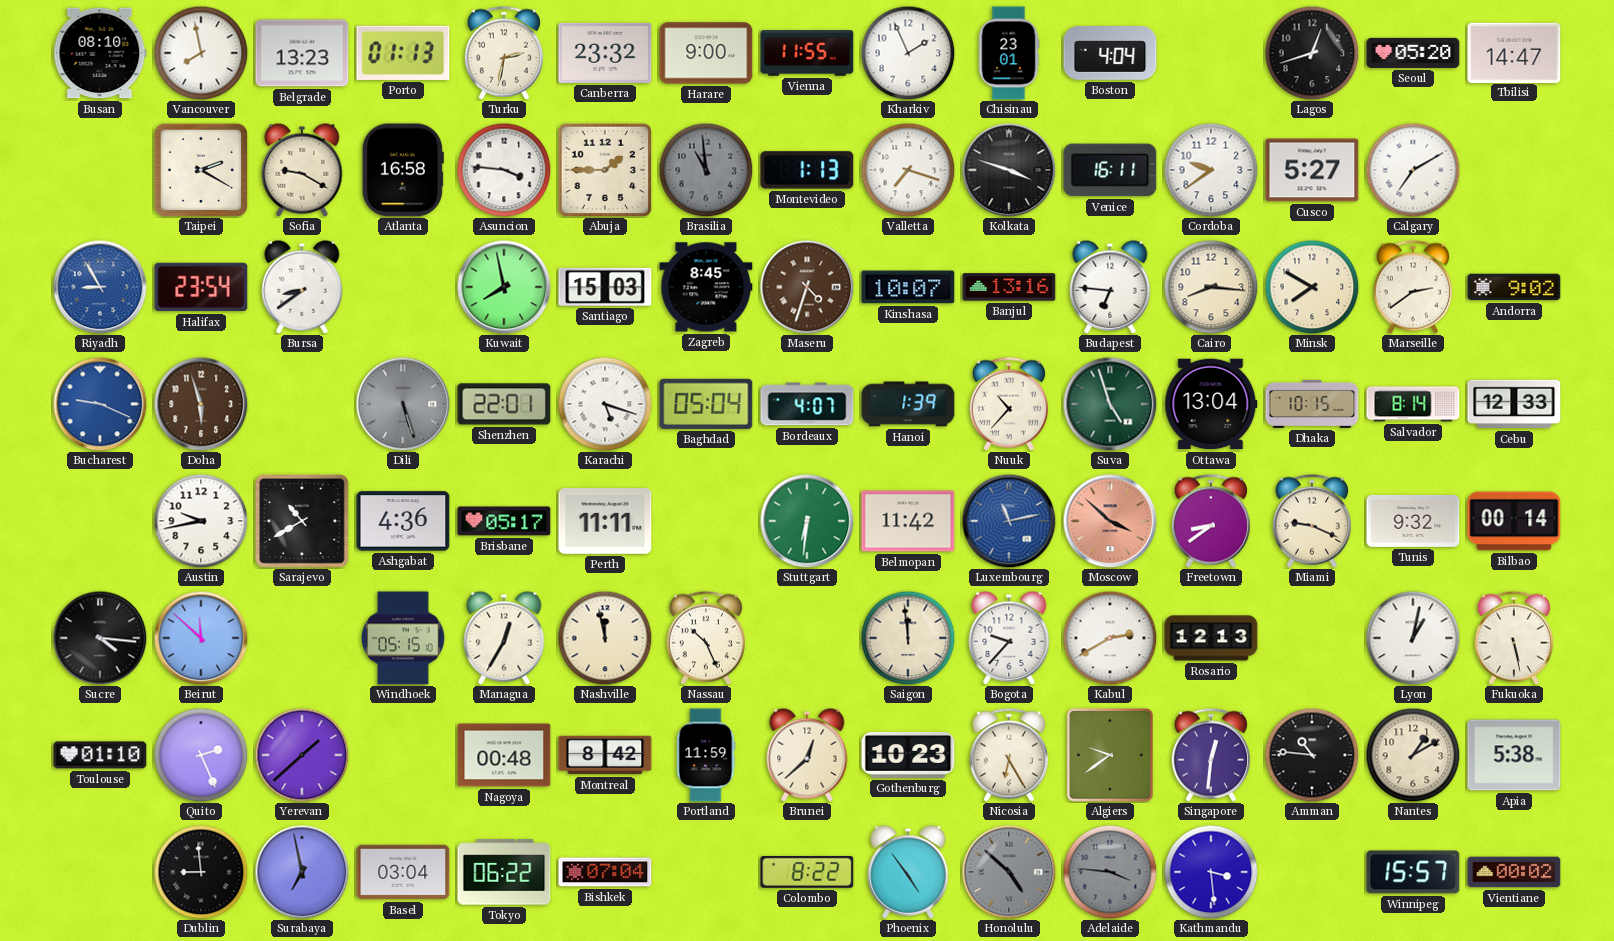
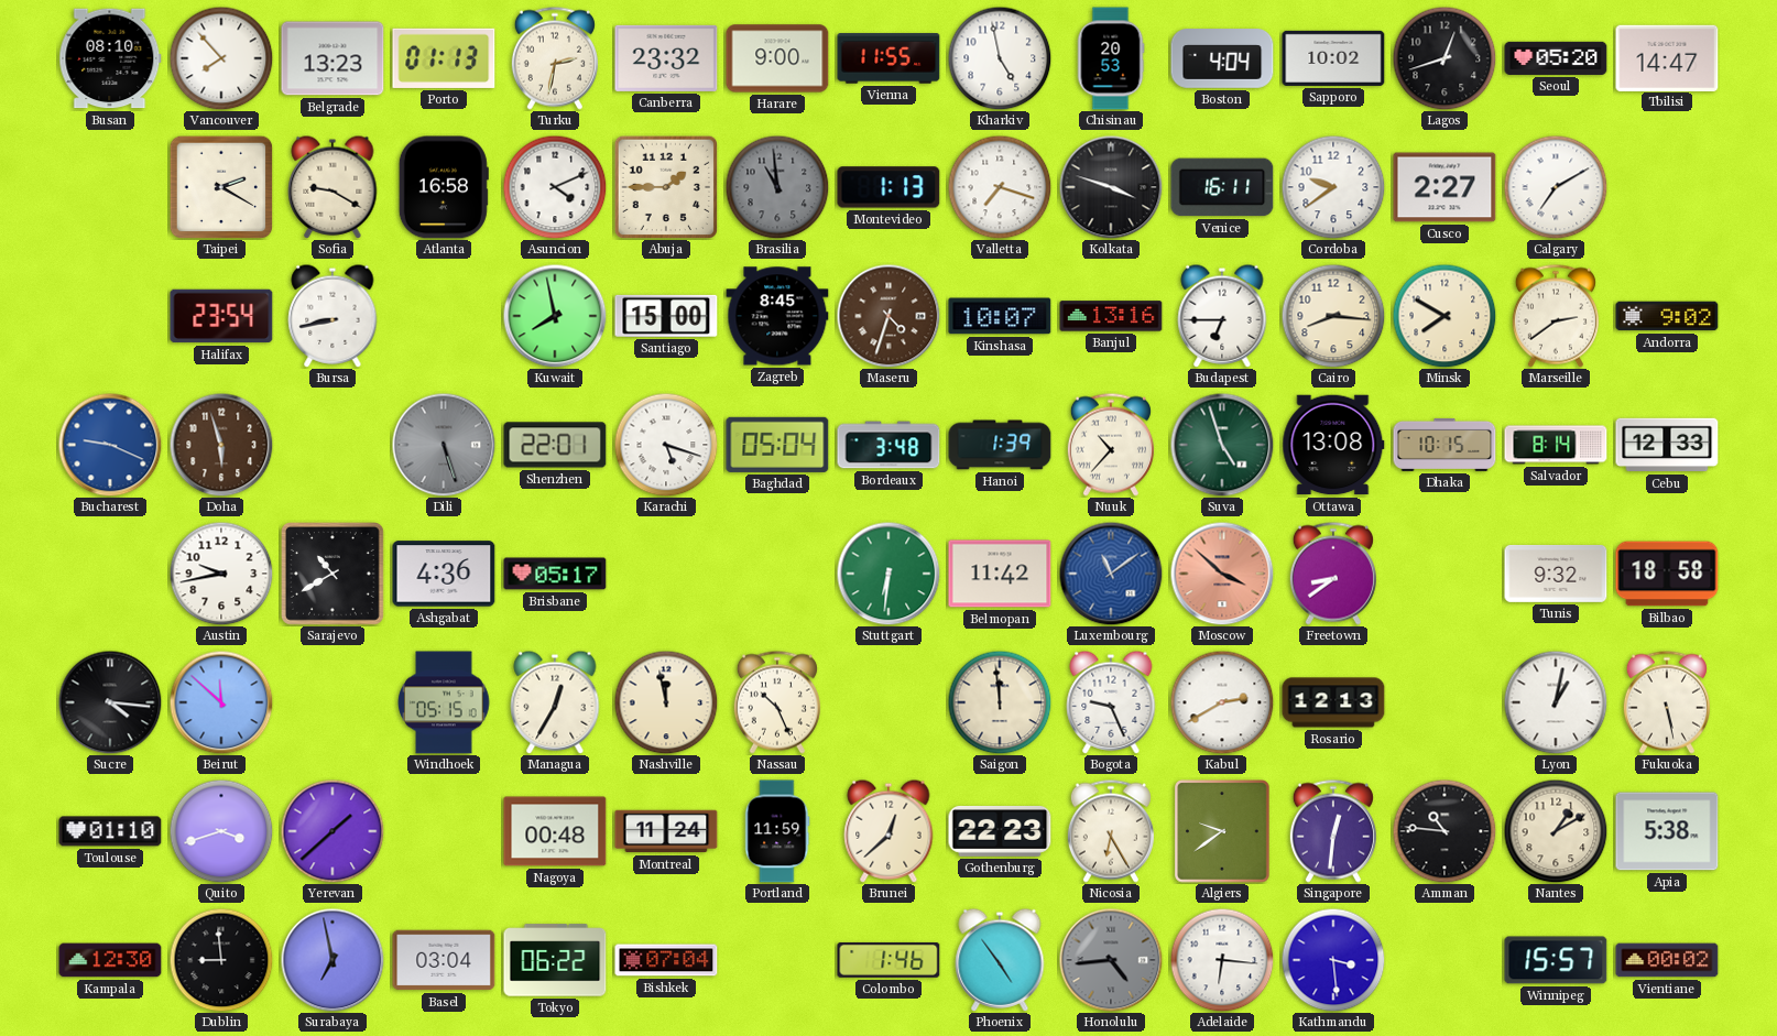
Vancouver: 7:58 -> 7:53
Kharkiv: 1:56 -> 4:58
Chisinau: 23:01 -> 20:53
Sapporo: none -> 10:02
Asuncion: 3:46 -> 4:11
Cusco: 5:27 -> 2:27
Riyadh: 8:55 -> none
Bursa: 8:39 -> 8:43
Santiago: 15:03 -> 15:00
Budapest: 6:46 -> 6:45
Bordeaux: 4:07 -> 3:48
Ottawa: 13:04 -> 13:08
Perth: 11:11 -> none
Luxembourg: 11:13 -> 11:09
Miami: 9:19 -> none
Bilbao: 00:14 -> 18:58
Bogota: 9:37 -> 9:26
Quito: 2:26 -> 3:42
Montreal: 8:42 -> 11:24
Gothenburg: 10:23 -> 22:23
Kampala: none -> 12:30
Colombo: 8:22 -> 1:46
Honolulu: 4:52 -> 4:44
Adelaide: 3:46 -> 6:16
Adelaide dial: grey -> white
